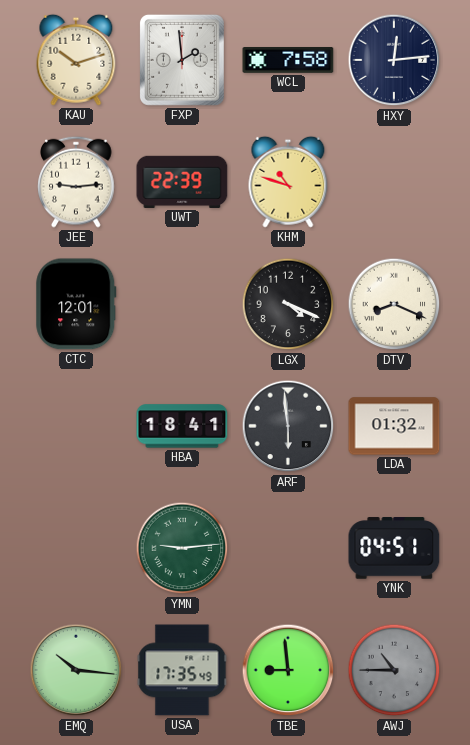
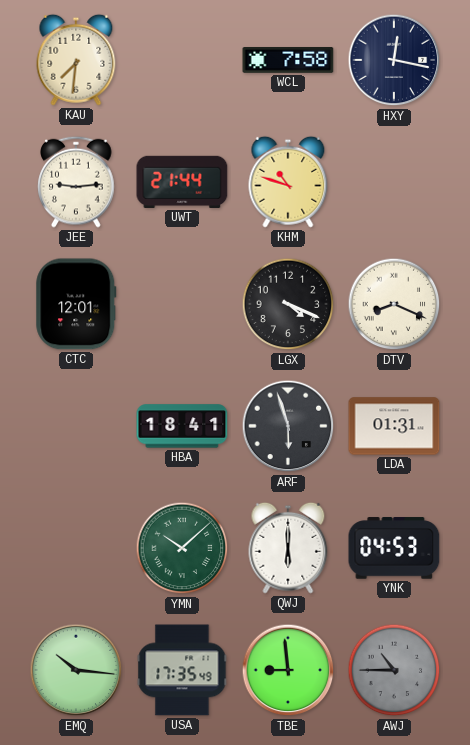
KAU: 10:12 -> 7:31
FXP: 1:59 -> none
HXY: 12:14 -> 12:17
UWT: 22:39 -> 21:44
ARF: 5:59 -> 5:57
LDA: 01:32 -> 01:31
YMN: 9:14 -> 10:08
QWJ: none -> 6:00
YNK: 04:51 -> 04:53
